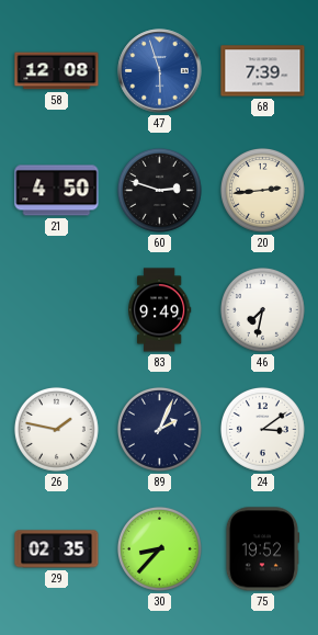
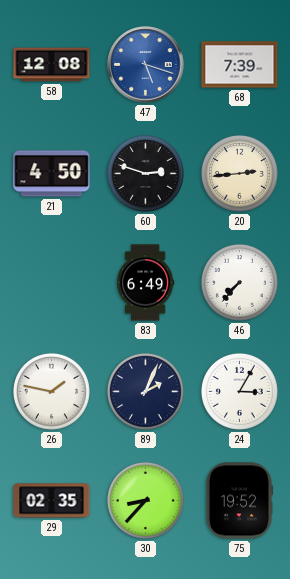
47: 5:57 -> 5:18
83: 9:49 -> 6:49
46: 7:32 -> 7:37
24: 3:09 -> 3:05
